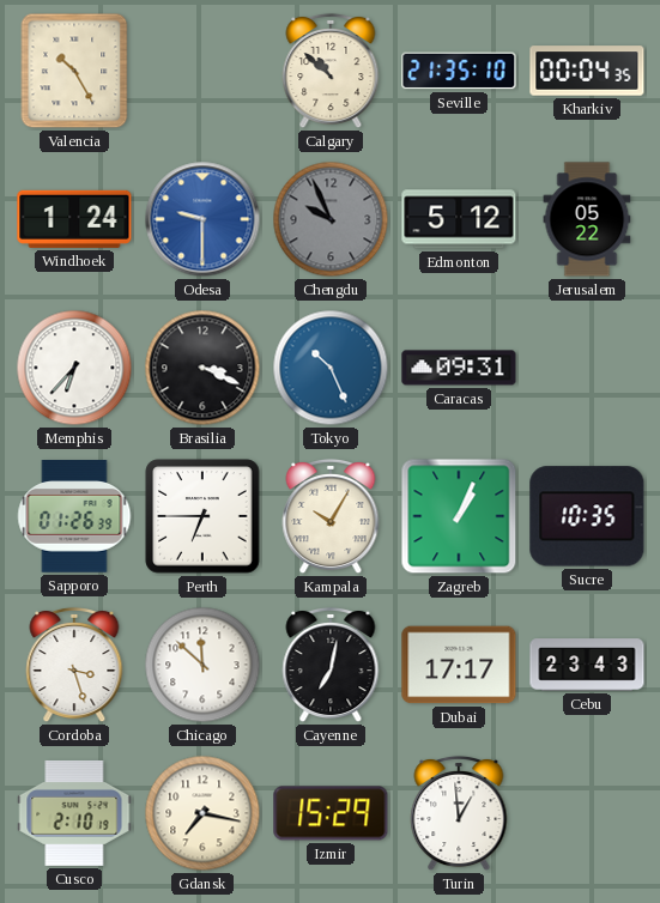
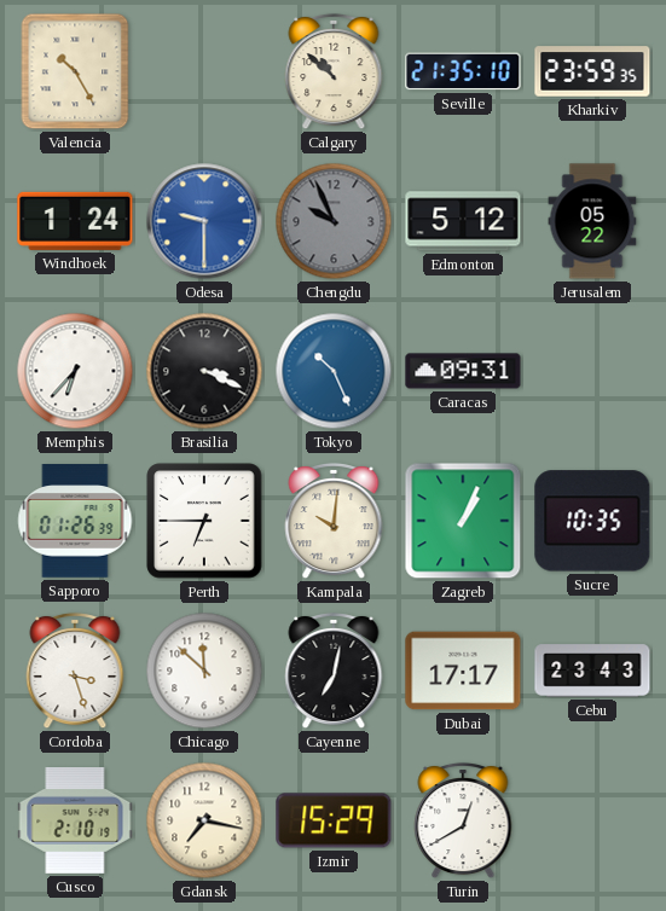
Kharkiv: 00:04 -> 23:59
Kampala: 10:05 -> 10:01
Turin: 12:59 -> 12:40
